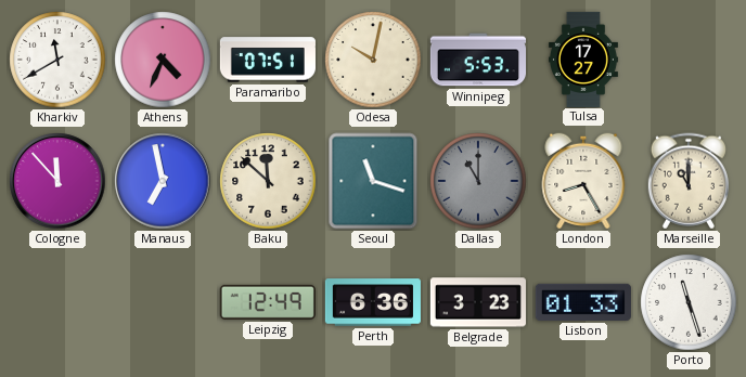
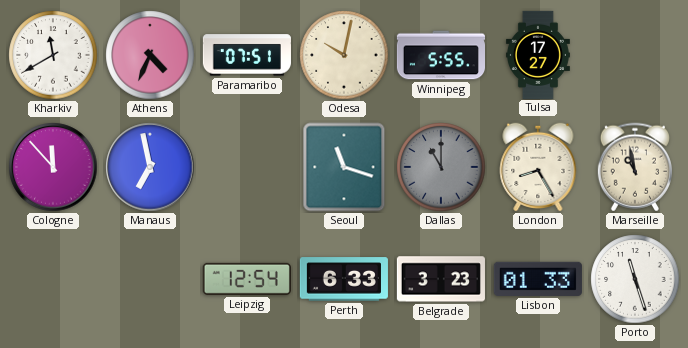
Winnipeg: 5:53 -> 5:55
Baku: 11:52 -> none
Marseille: 11:00 -> 10:58
Leipzig: 12:49 -> 12:54
Perth: 6:36 -> 6:33
